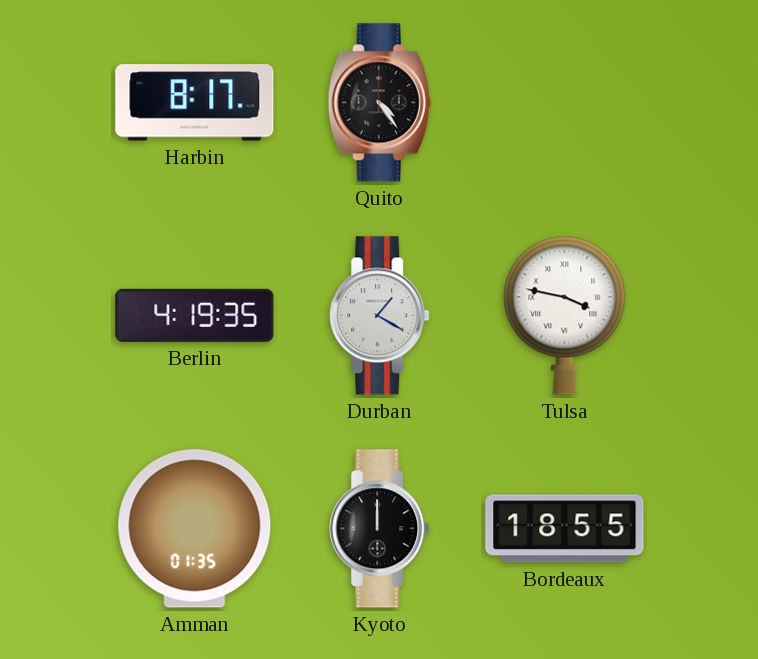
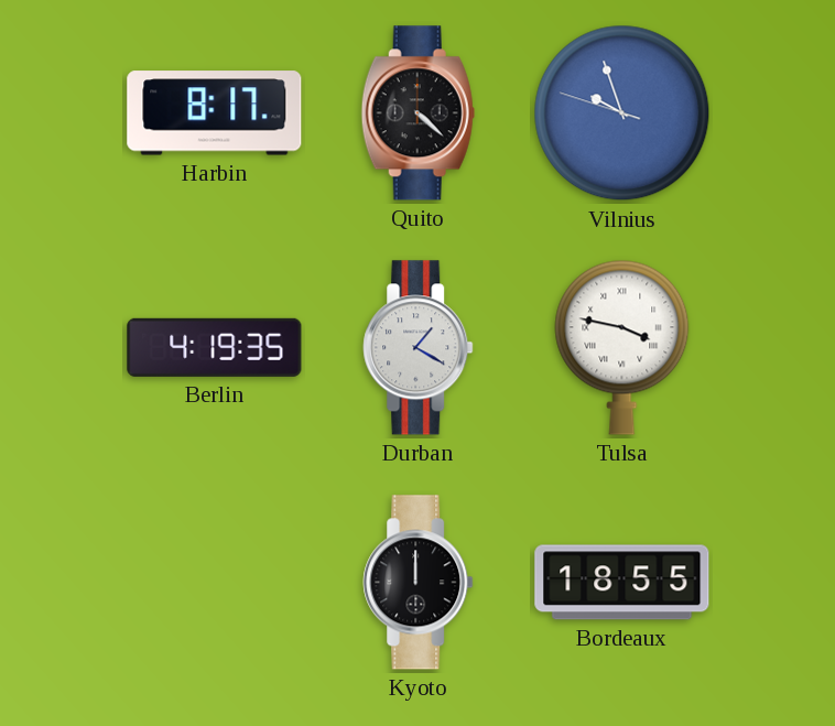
Quito: 4:24 -> 4:22
Vilnius: none -> 9:56
Amman: 01:35 -> none
